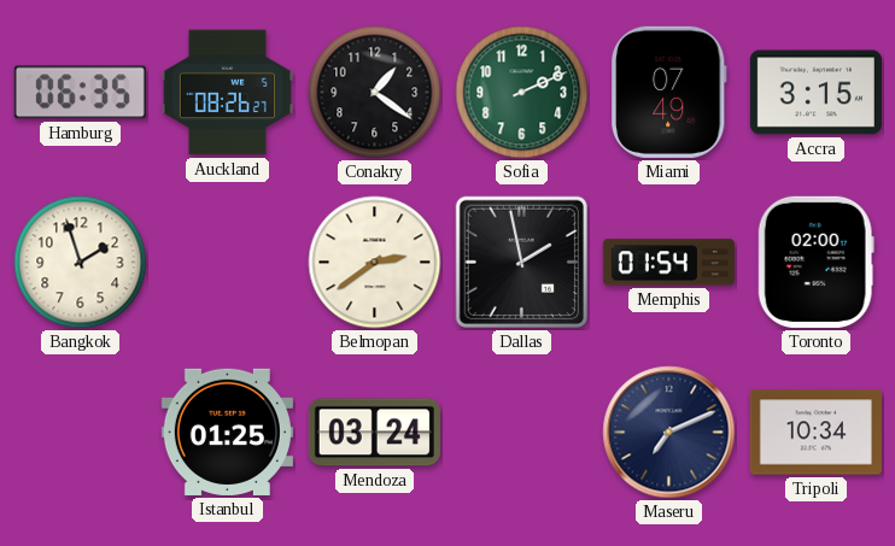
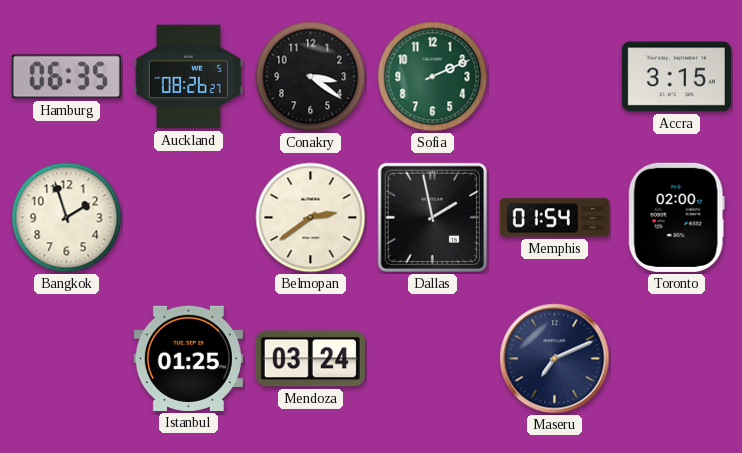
Conakry: 1:21 -> 3:21
Miami: 07:49 -> none
Tripoli: 10:34 -> none
